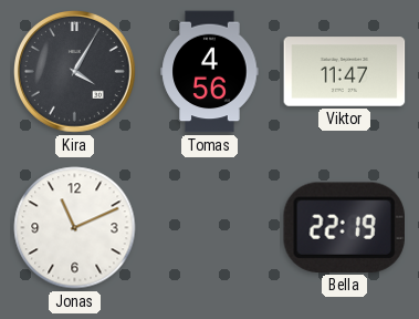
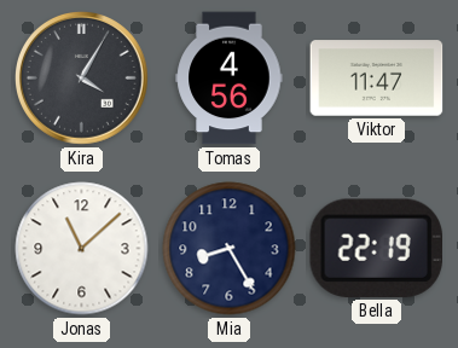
Jonas: 11:11 -> 11:08
Mia: none -> 8:25
